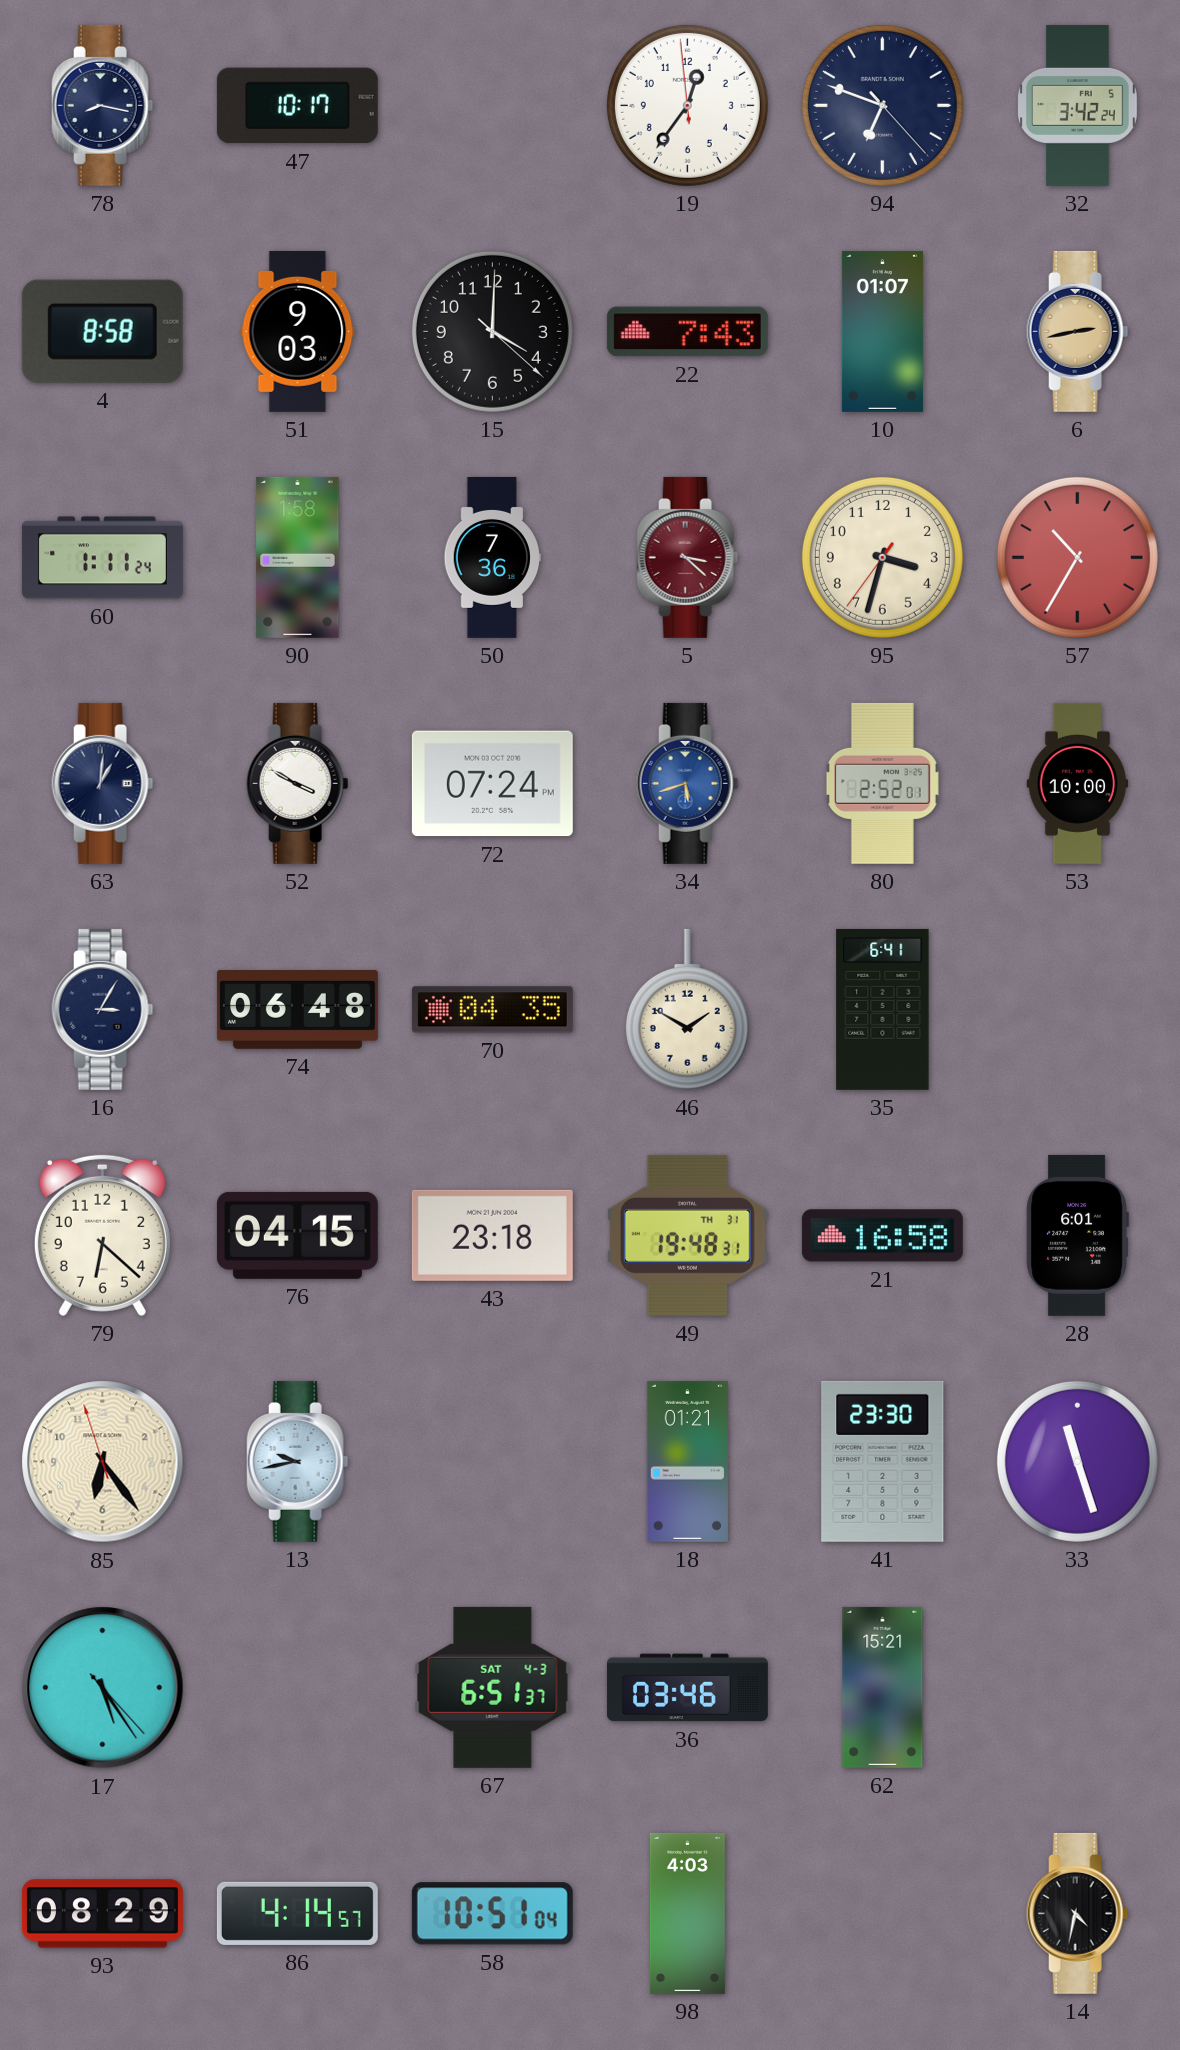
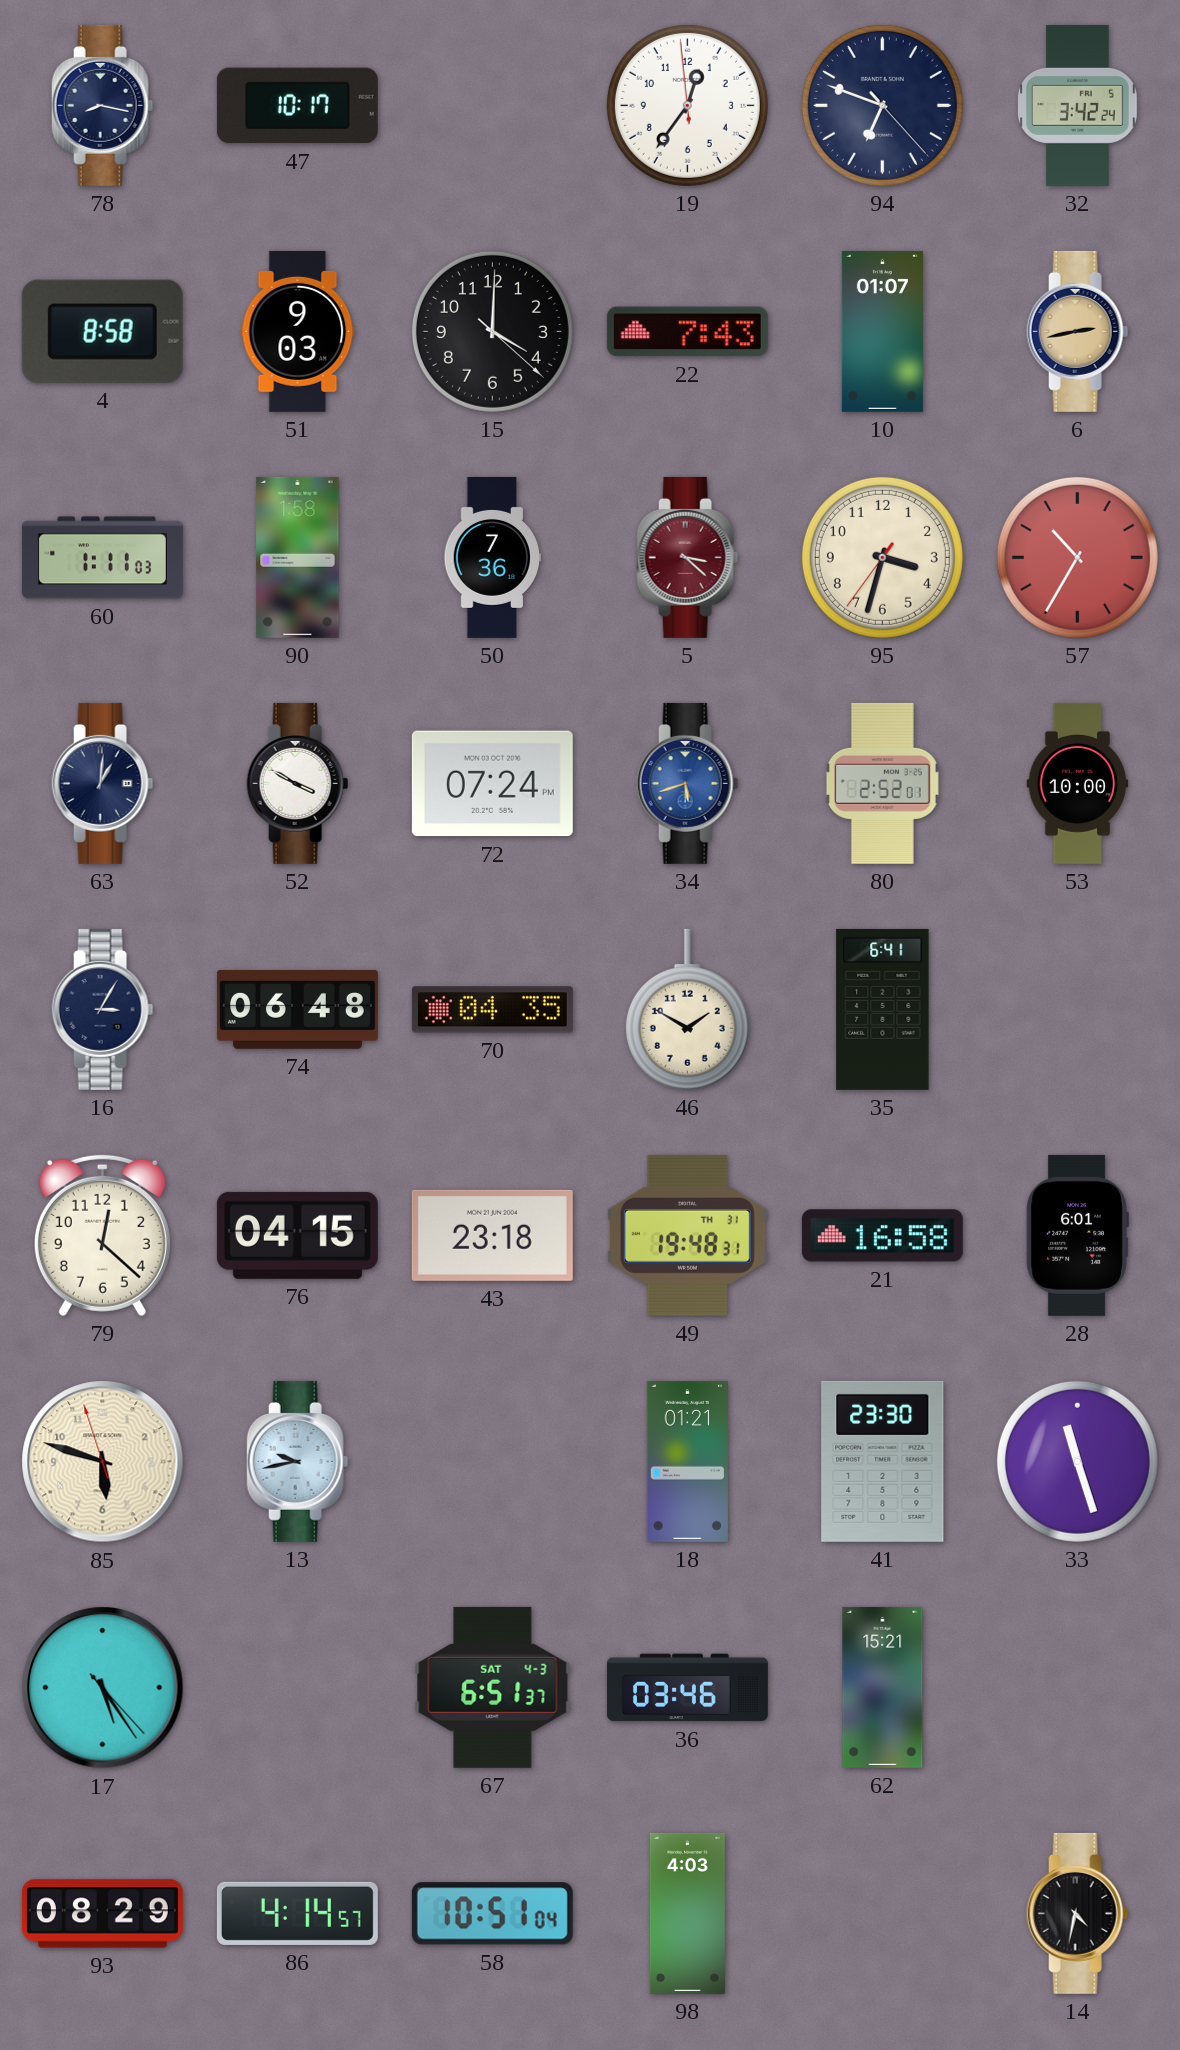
60: 1:11:24 -> 1:11:03
79: 6:22 -> 12:22
85: 6:23 -> 5:47
